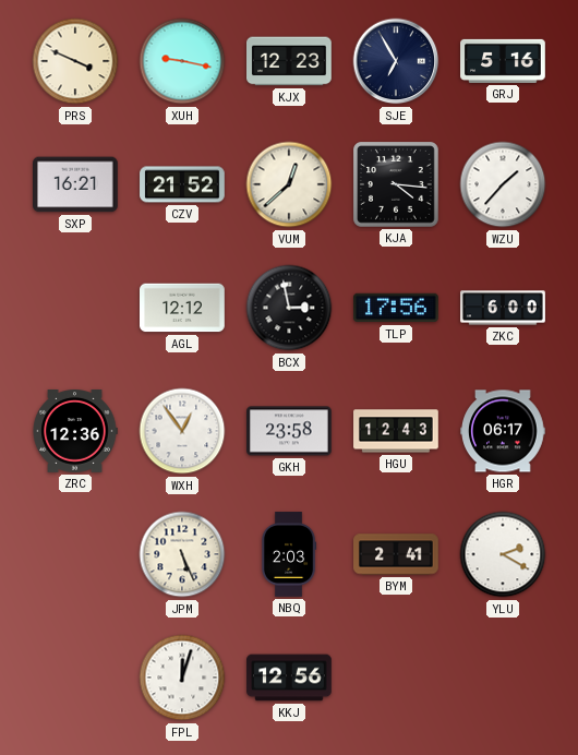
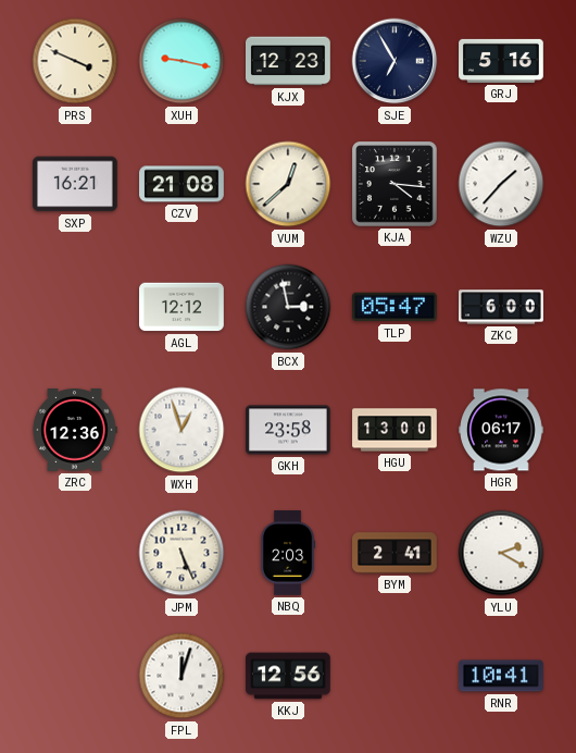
CZV: 21:52 -> 21:08
TLP: 17:56 -> 05:47
WXH: 12:54 -> 12:57
HGU: 12:43 -> 13:00
RNR: none -> 10:41
